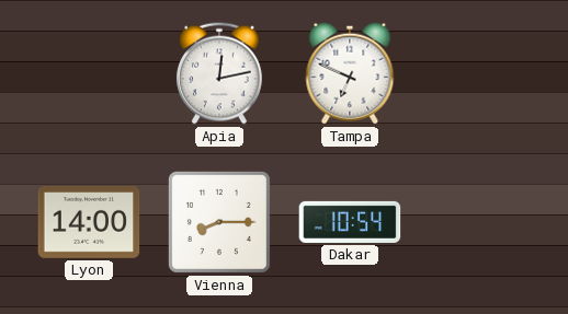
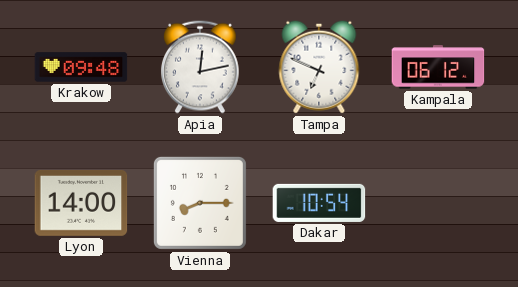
Krakow: none -> 09:48
Kampala: none -> 06:12
